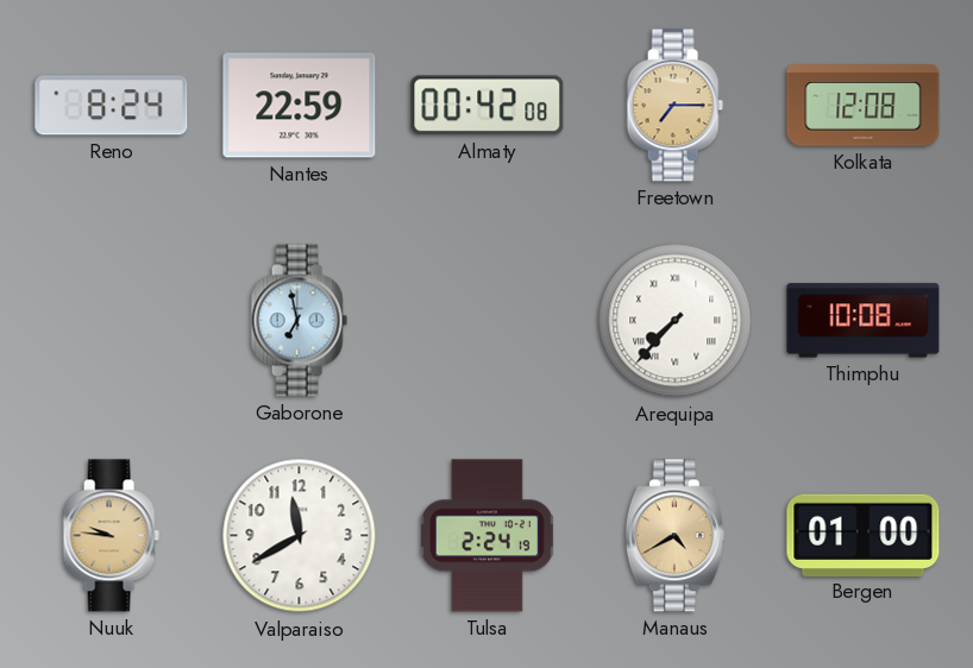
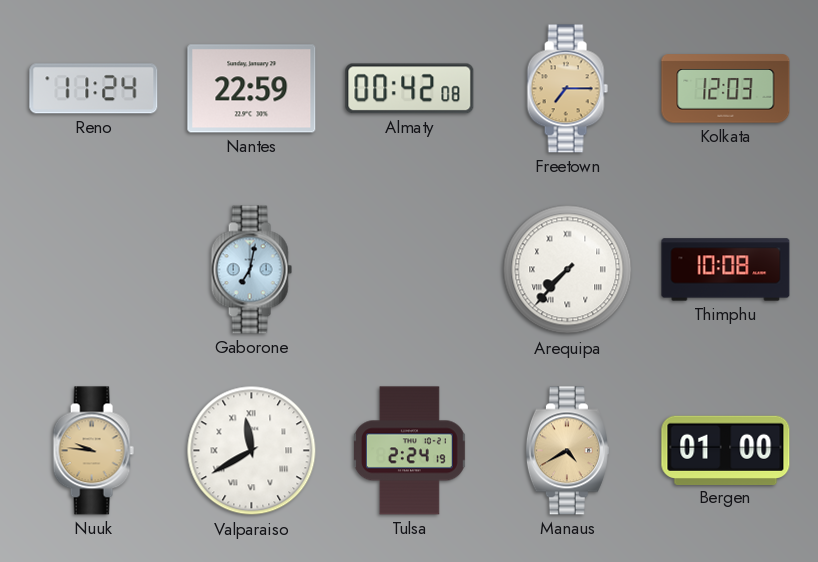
Reno: 8:24 -> 11:24
Kolkata: 12:08 -> 12:03
Gaborone: 6:58 -> 7:02
Valparaiso numerals: Arabic -> Roman
